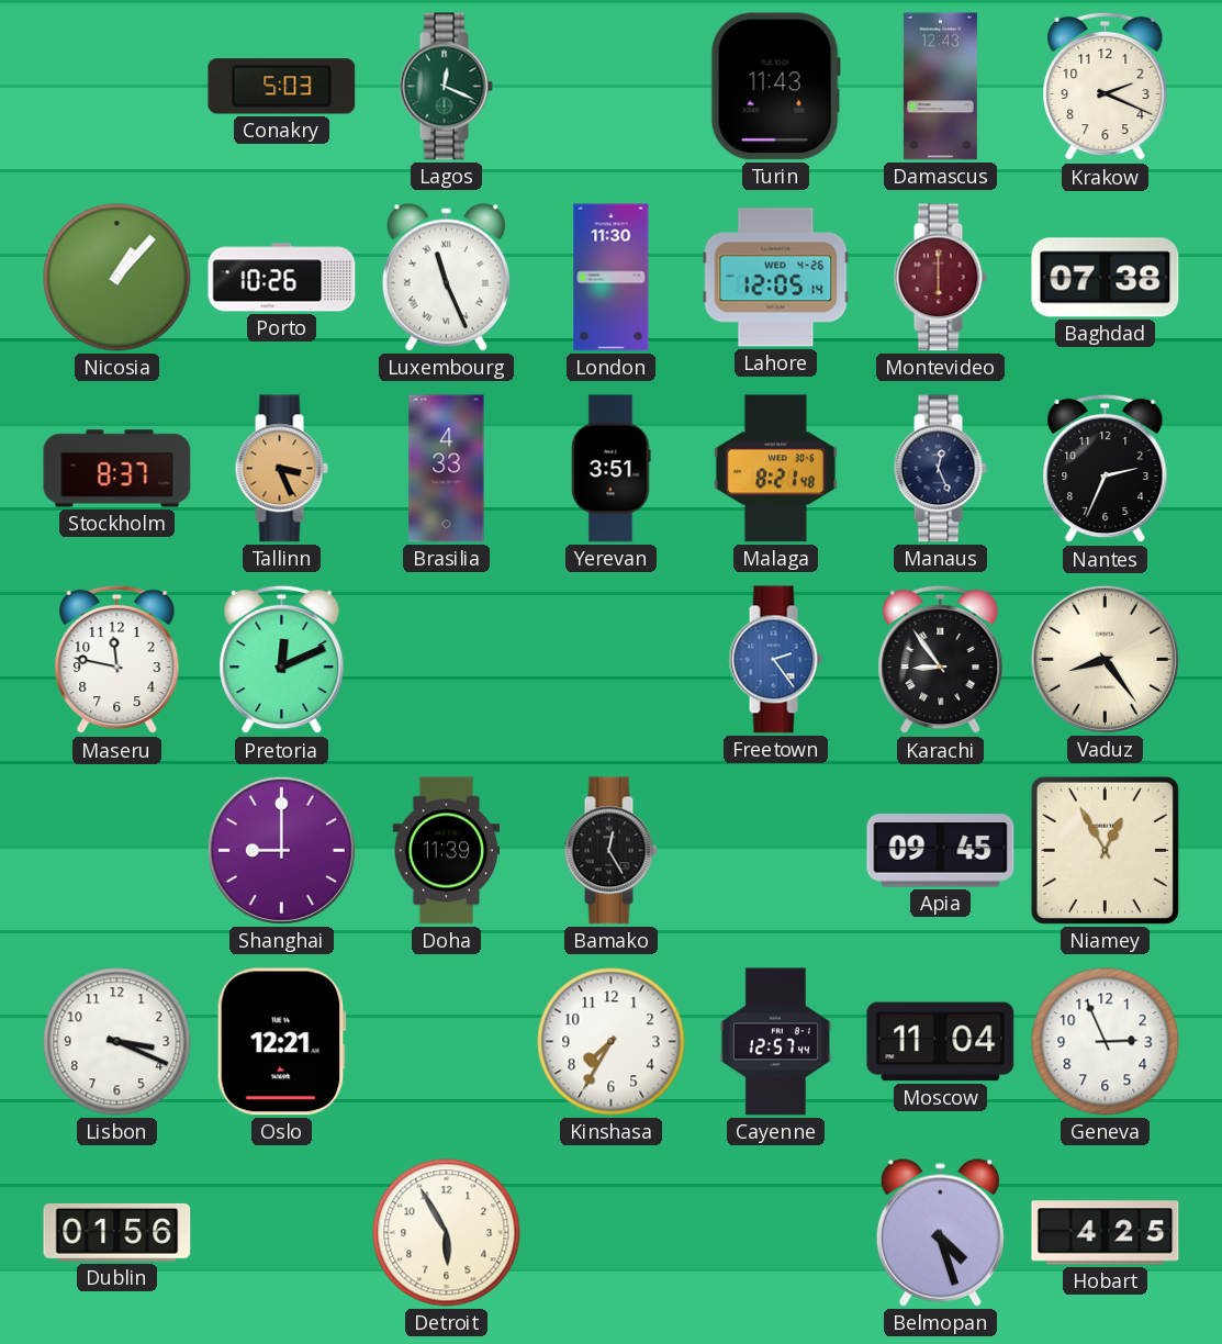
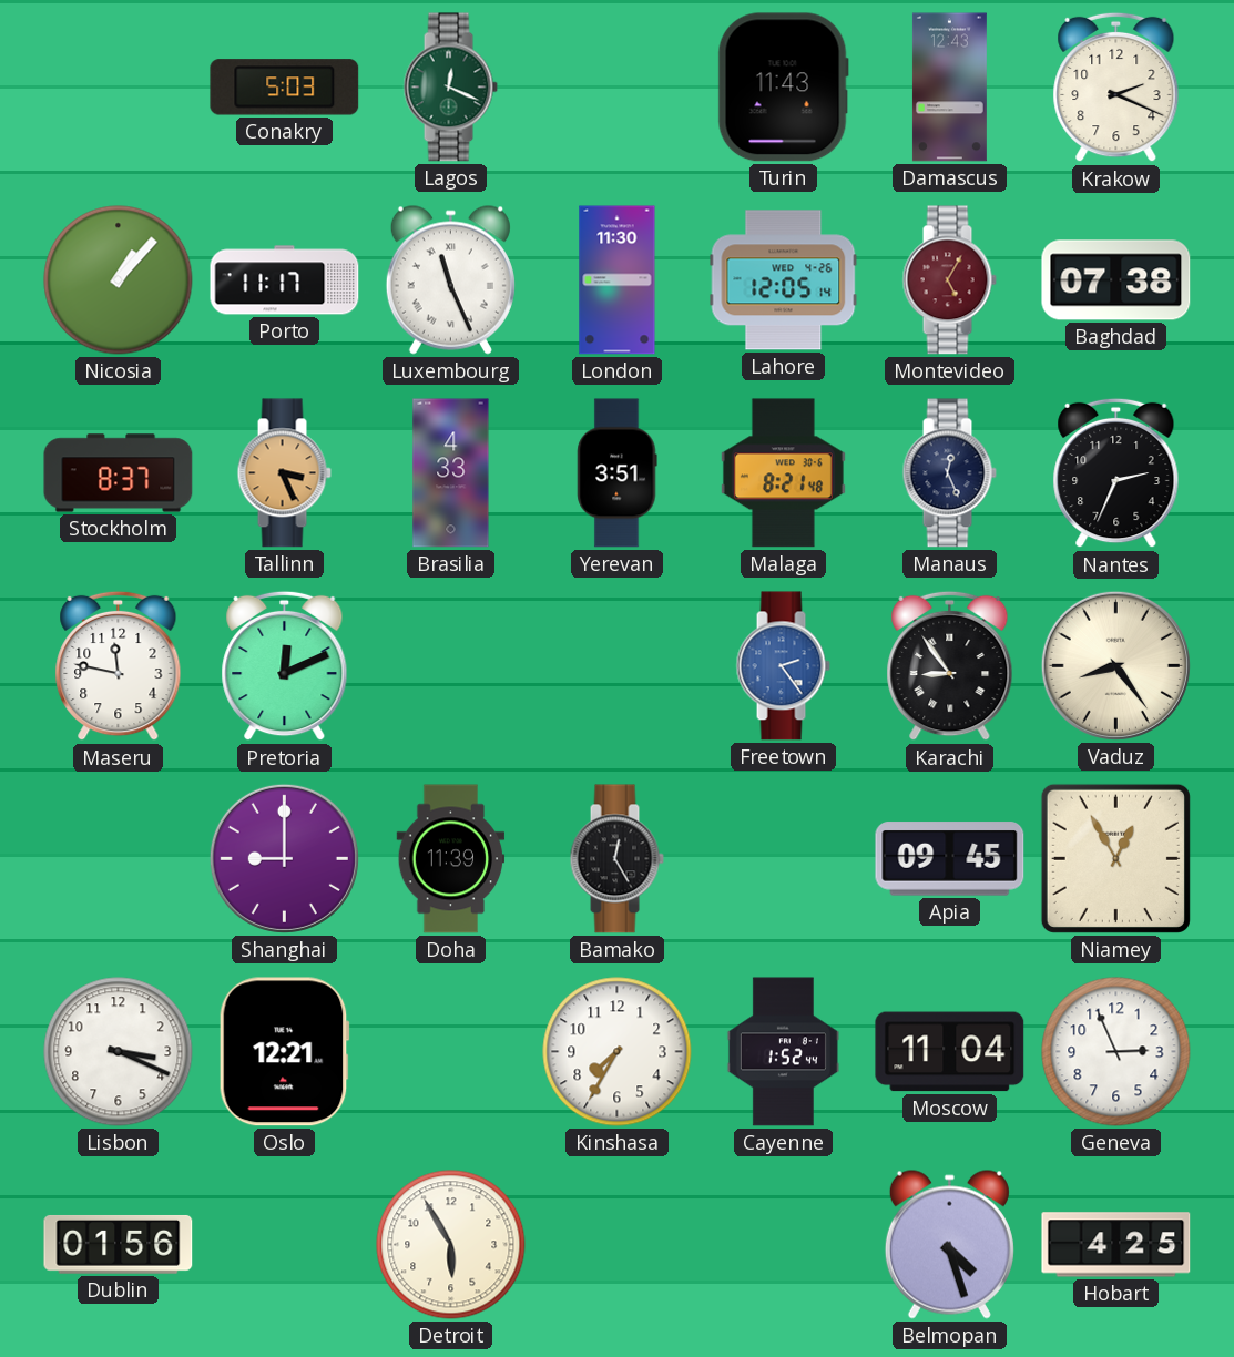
Porto: 10:26 -> 11:17
Montevideo: 6:00 -> 5:05
Cayenne: 12:57 -> 1:52
